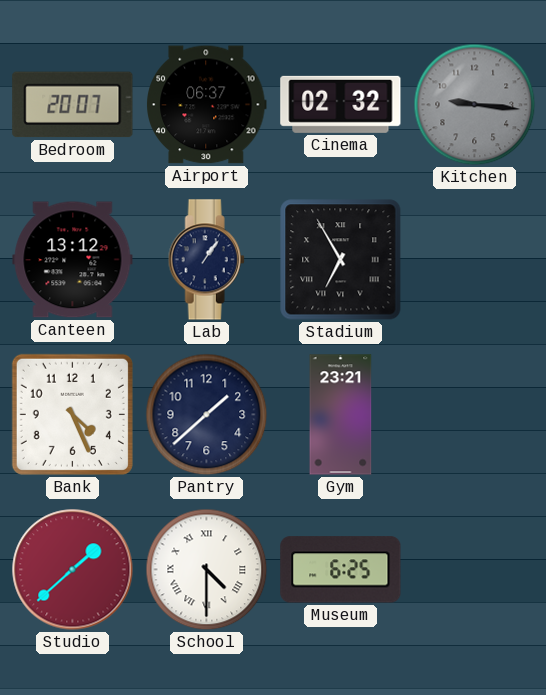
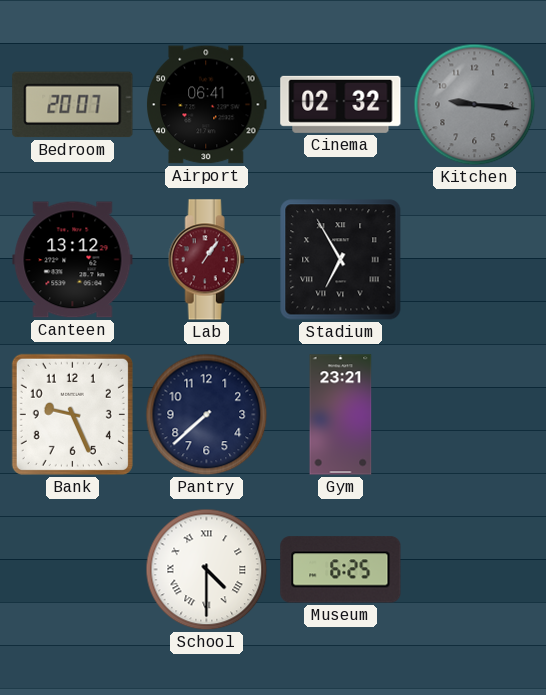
Airport: 06:37 -> 06:41
Lab dial: navy -> burgundy
Bank: 4:26 -> 9:26
Pantry: 1:38 -> 7:38
Studio: 1:38 -> none
